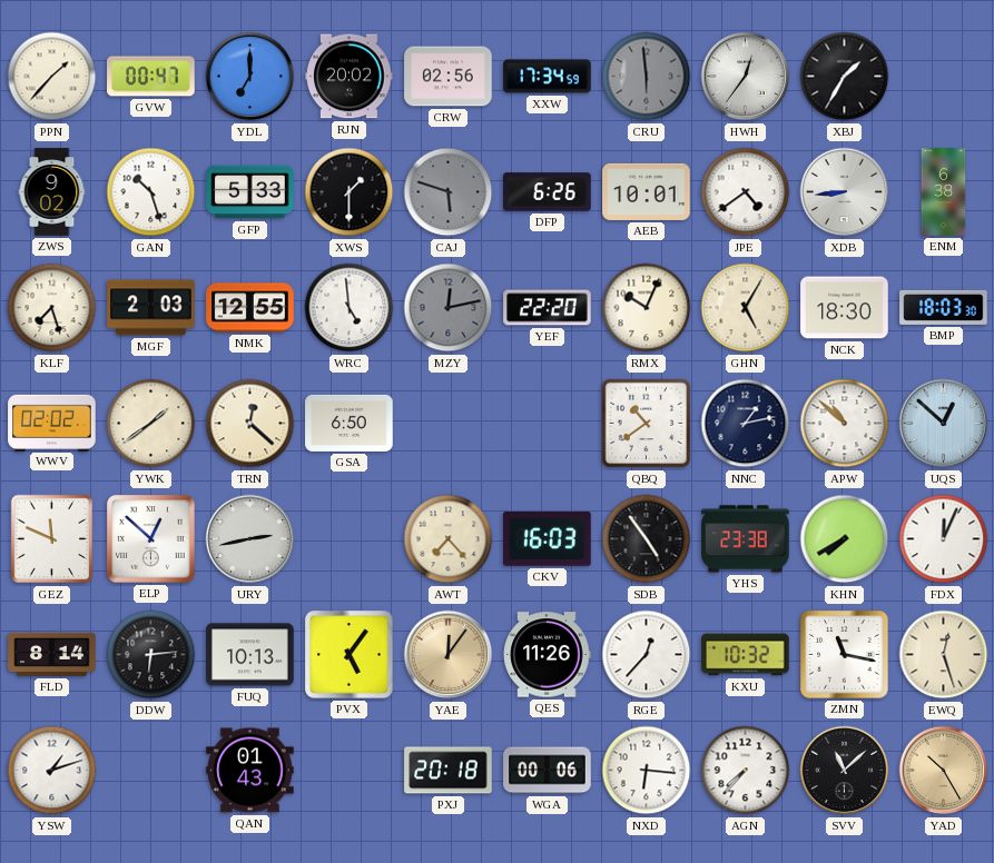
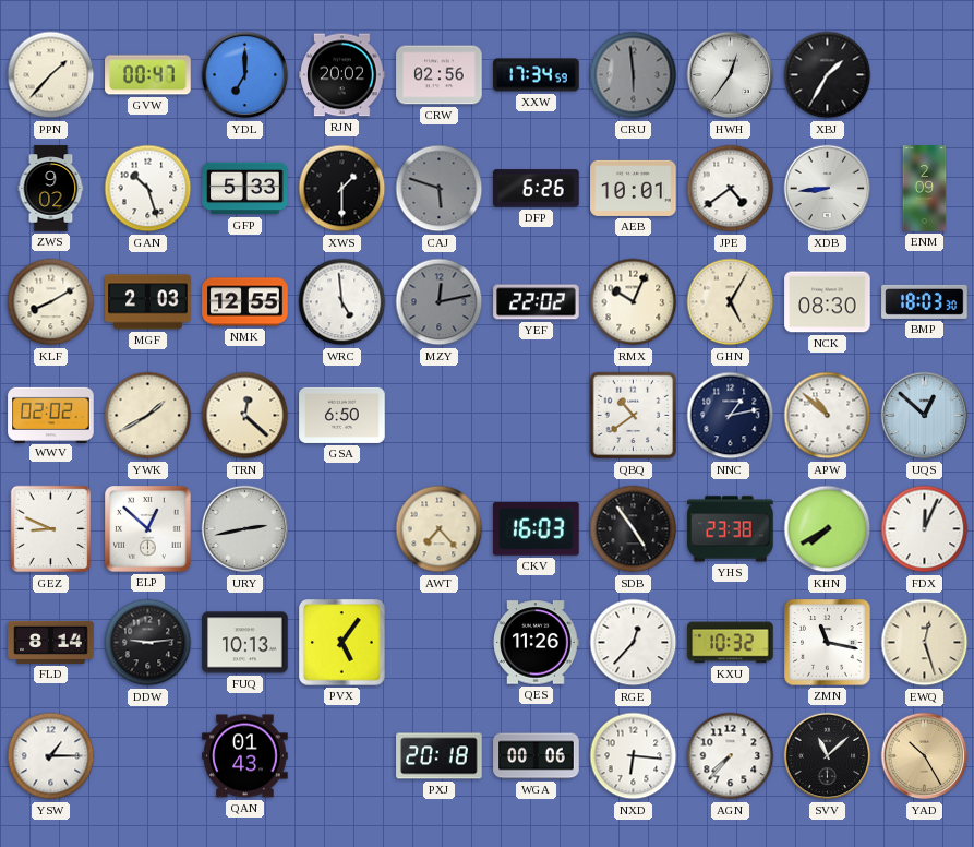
ENM: 6:38 -> 2:09
KLF: 7:27 -> 8:10
YEF: 22:20 -> 22:02
NCK: 18:30 -> 08:30
YWK: 1:39 -> 1:40
GEZ: 11:49 -> 8:49
DDW: 6:14 -> 9:14
YAE: 12:06 -> none
YSW: 1:12 -> 1:15
